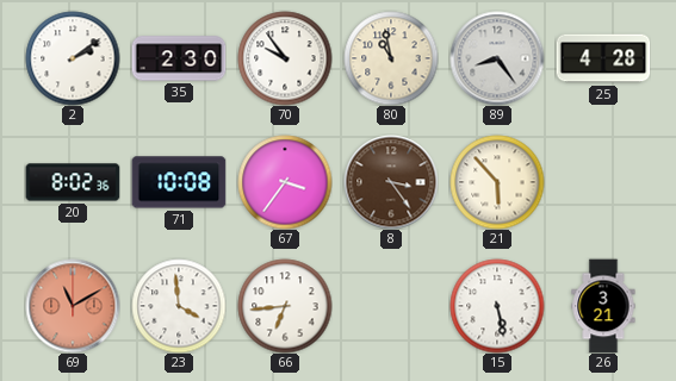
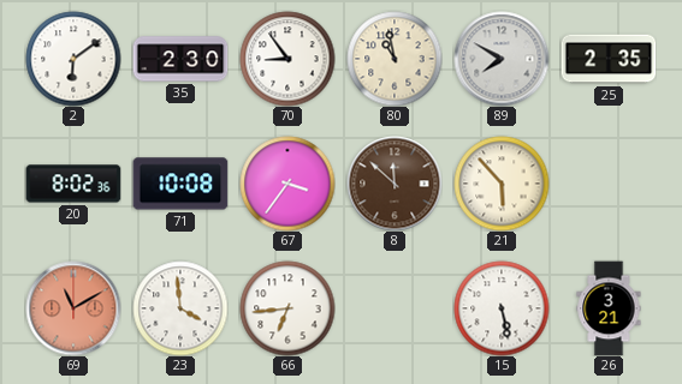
2: 2:09 -> 6:09
70: 9:54 -> 8:54
89: 8:24 -> 7:50
25: 4:28 -> 2:35
8: 3:24 -> 11:52
